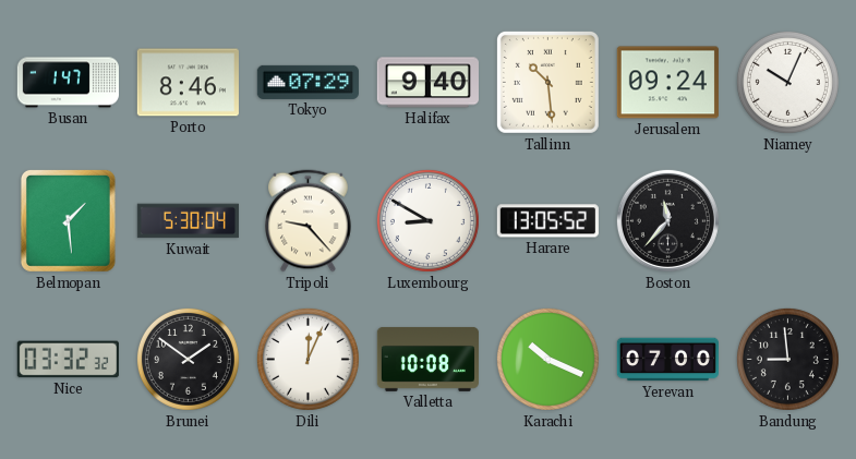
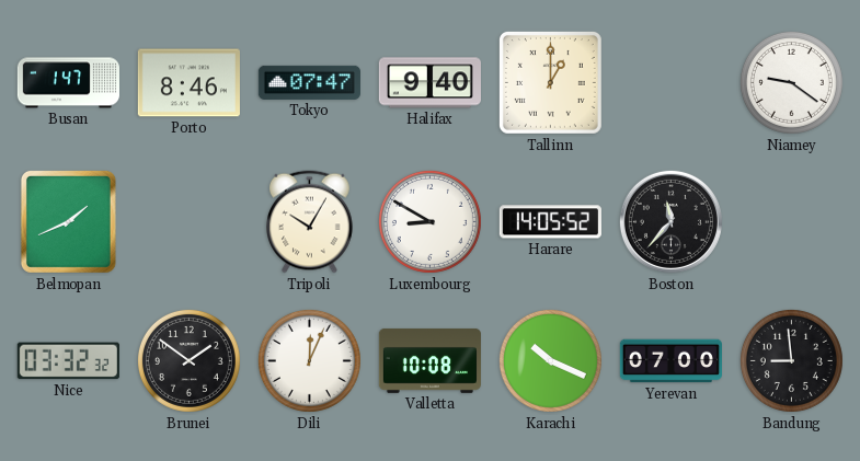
Tokyo: 07:29 -> 07:47
Tallinn: 10:29 -> 1:00
Jerusalem: 09:24 -> none
Niamey: 10:04 -> 9:21
Belmopan: 1:29 -> 1:41
Kuwait: 5:30 -> none
Tripoli: 9:23 -> 10:05
Harare: 13:05 -> 14:05
